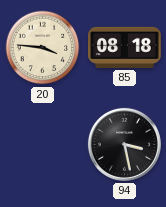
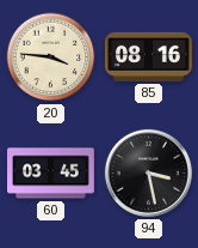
85: 08:18 -> 08:16
60: none -> 03:45
